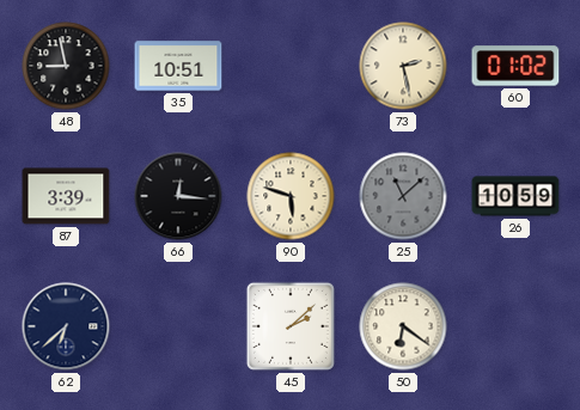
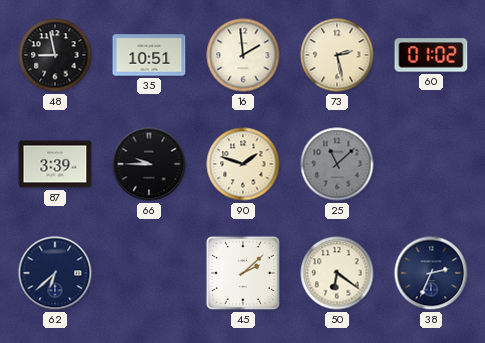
16: none -> 1:59
66: 12:16 -> 9:45
90: 5:48 -> 1:48
26: 10:59 -> none
38: none -> 2:34
